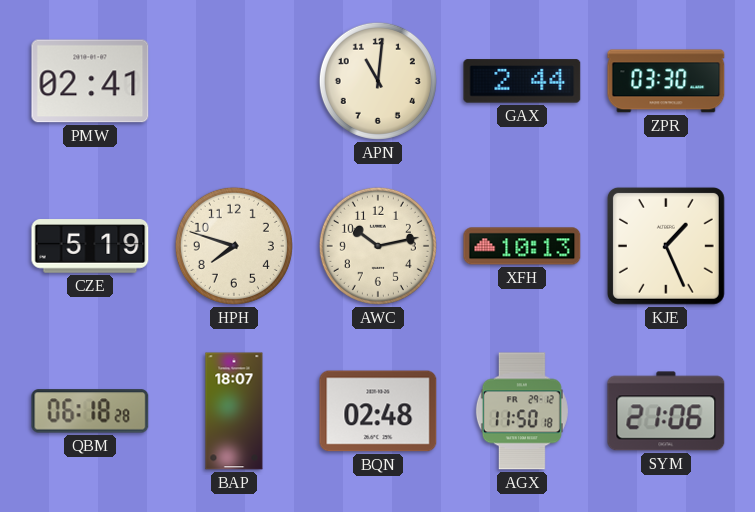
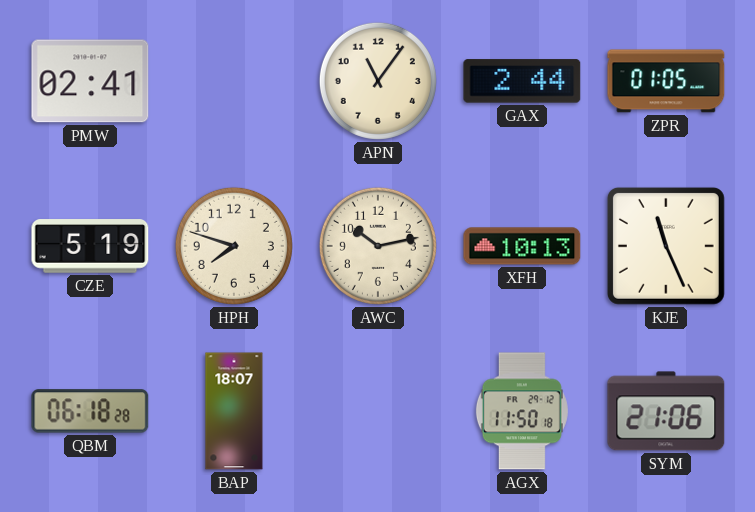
APN: 11:01 -> 11:06
ZPR: 03:30 -> 01:05
KJE: 1:26 -> 11:26
BQN: 02:48 -> none
